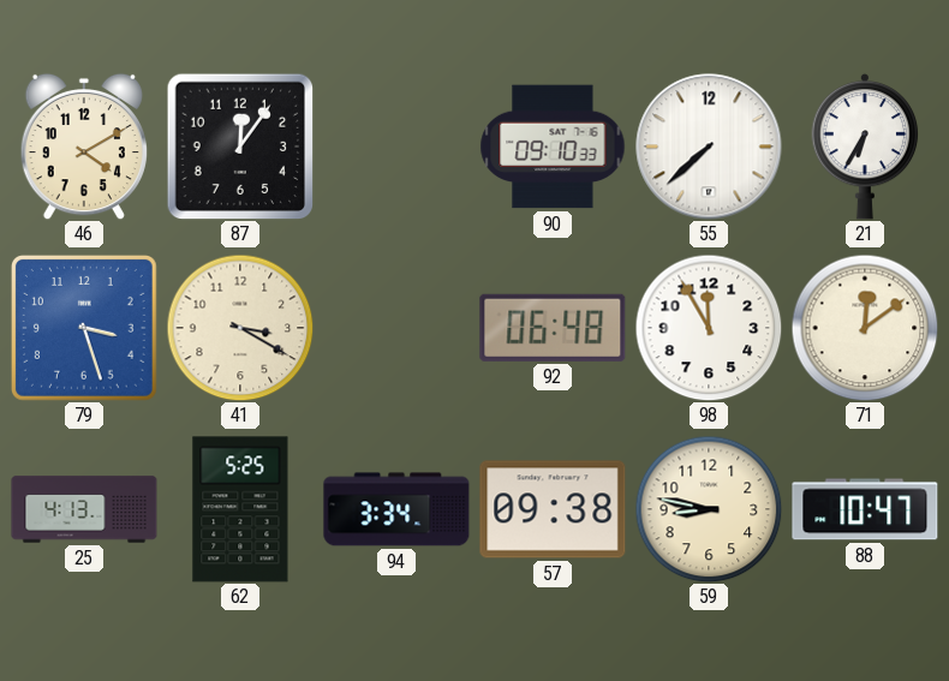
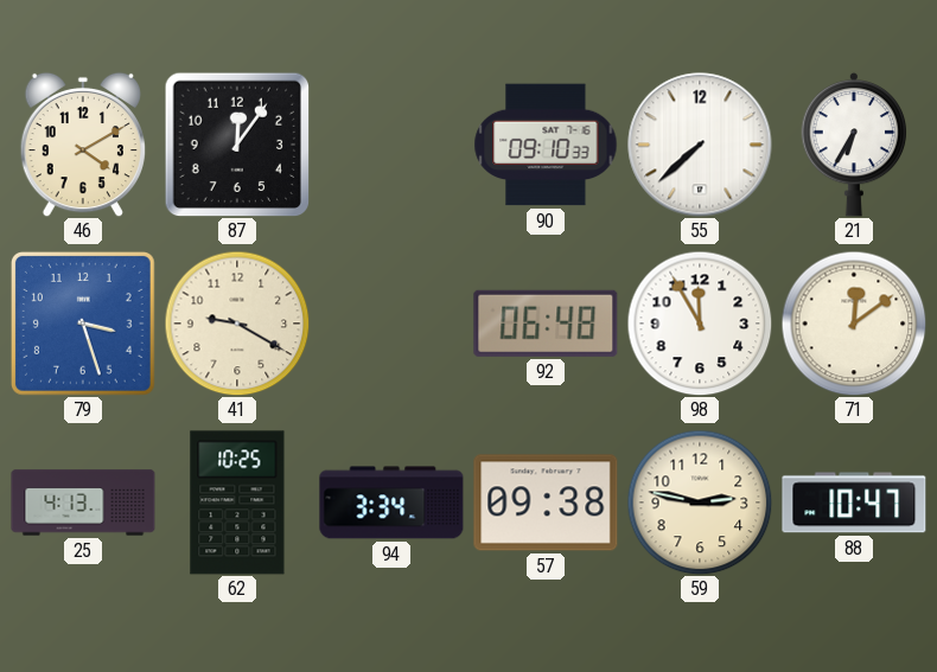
41: 3:20 -> 9:20
62: 5:25 -> 10:25
59: 8:47 -> 2:47
